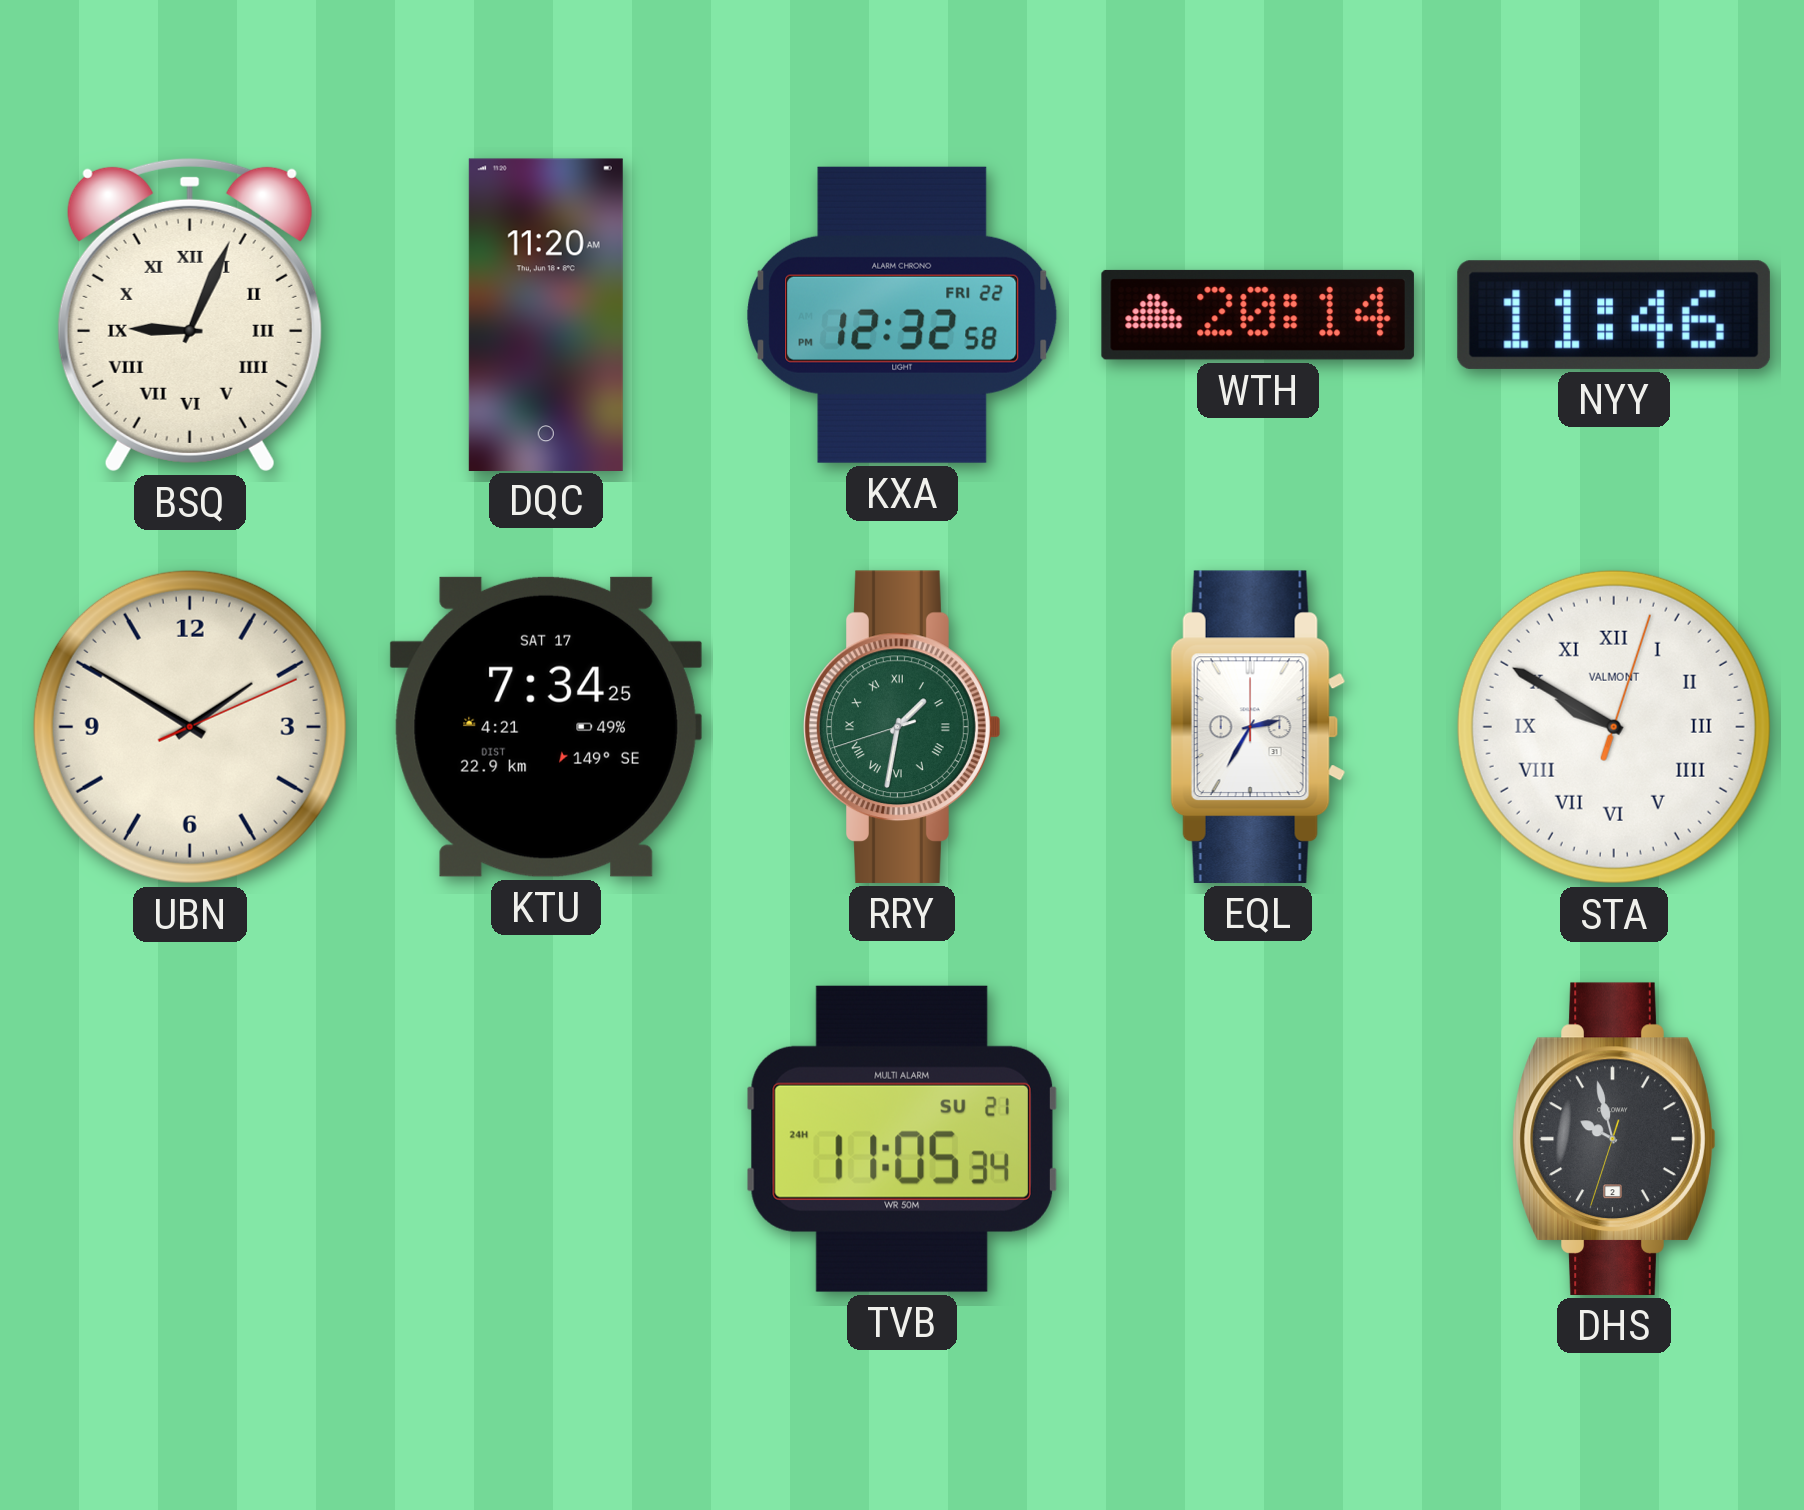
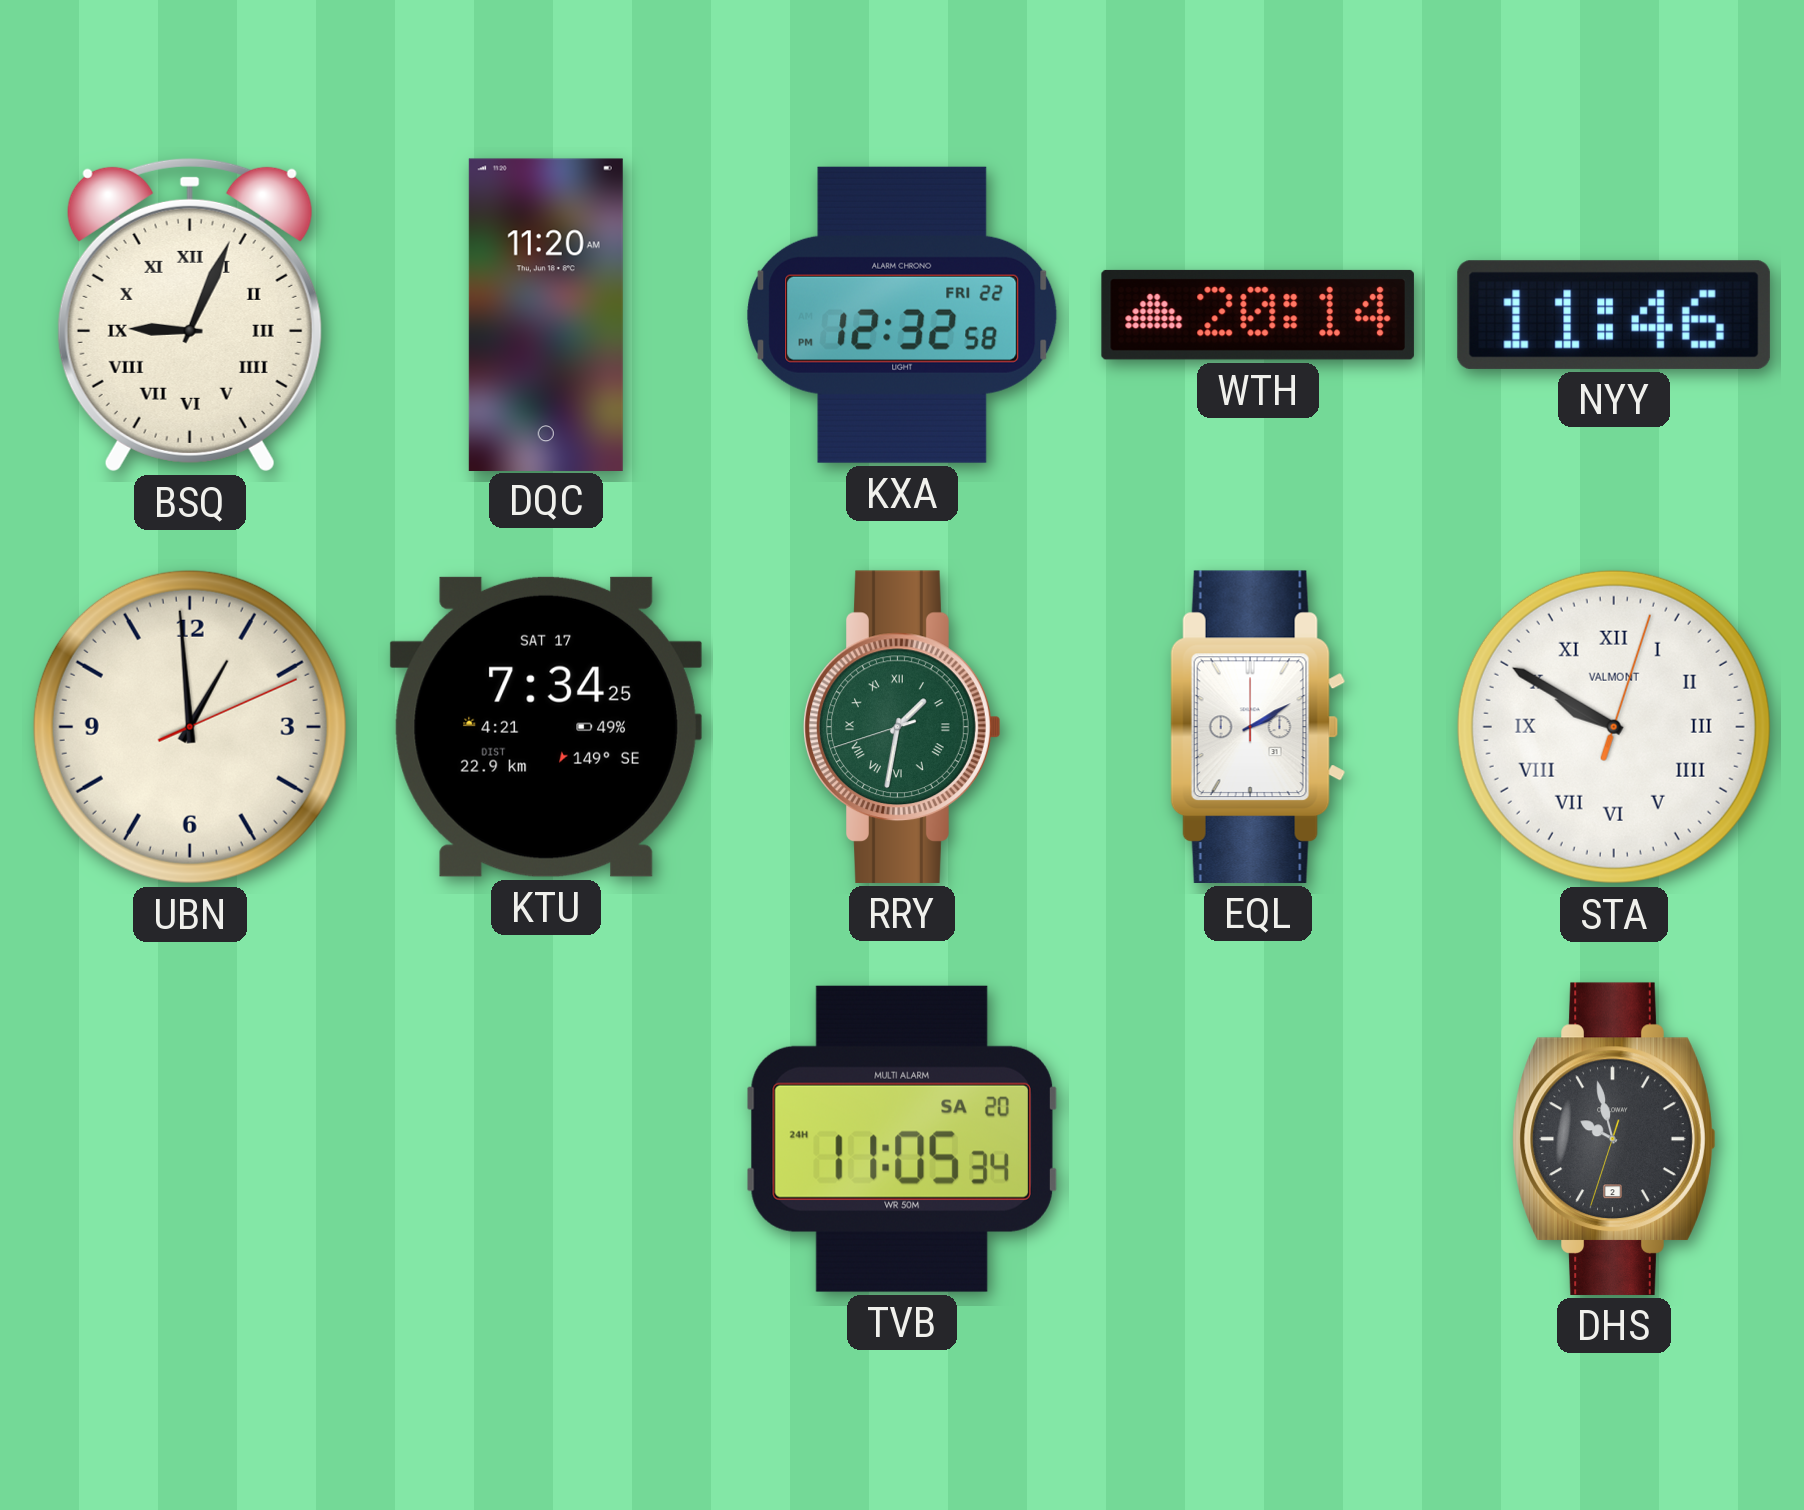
UBN: 1:50 -> 12:59
EQL: 2:35 -> 2:10
TVB date: SU 21 -> SA 20
